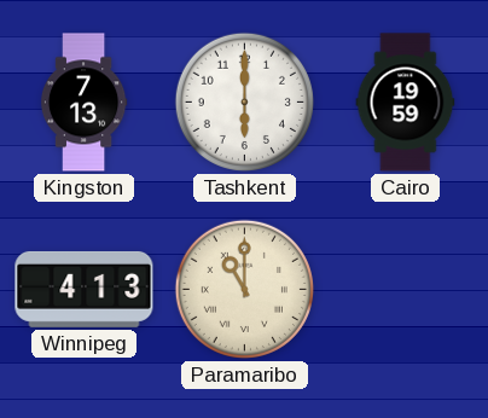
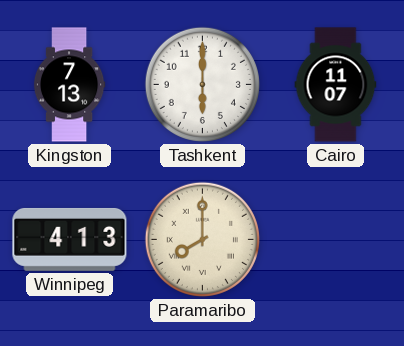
Cairo: 19:59 -> 11:07
Paramaribo: 11:00 -> 8:00
